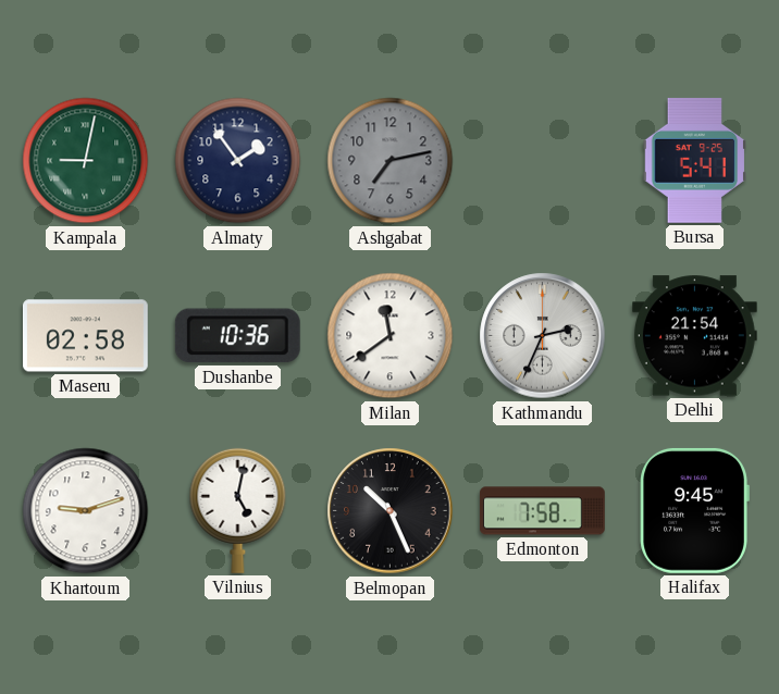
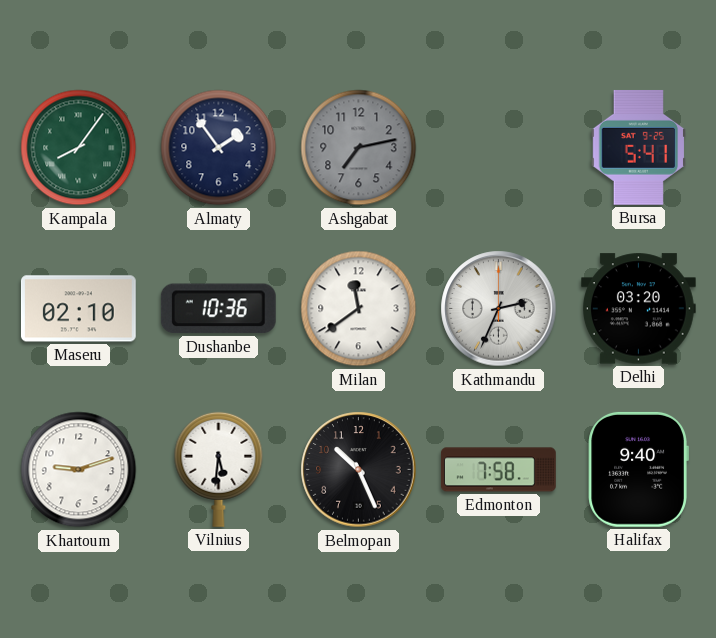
Kampala: 9:02 -> 8:06
Maseru: 02:58 -> 02:10
Delhi: 21:54 -> 03:20
Vilnius: 5:02 -> 5:31
Halifax: 9:45 -> 9:40
